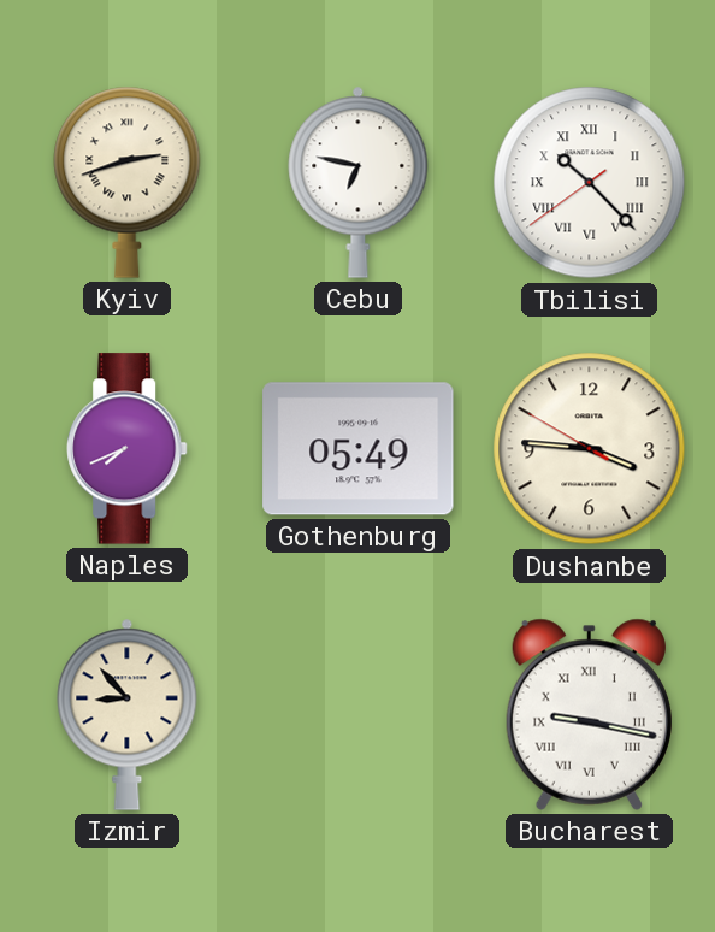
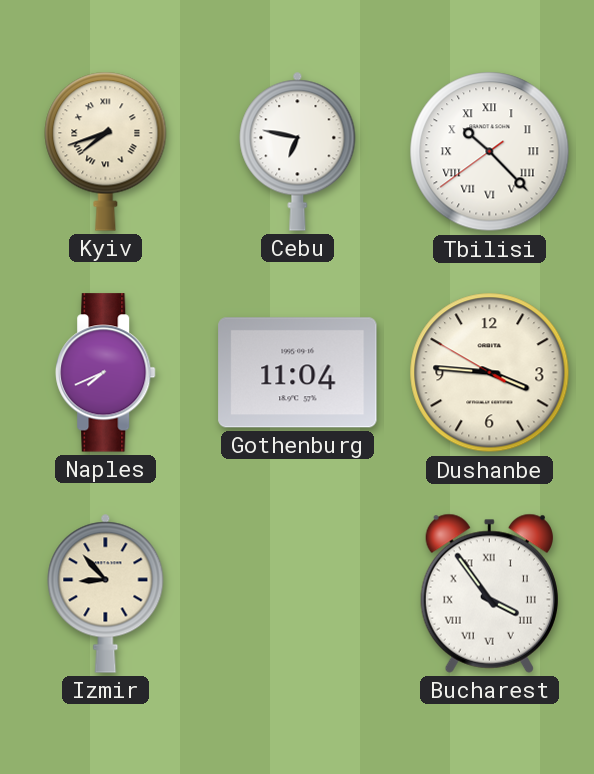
Kyiv: 2:42 -> 7:42
Gothenburg: 05:49 -> 11:04
Bucharest: 9:17 -> 3:54
